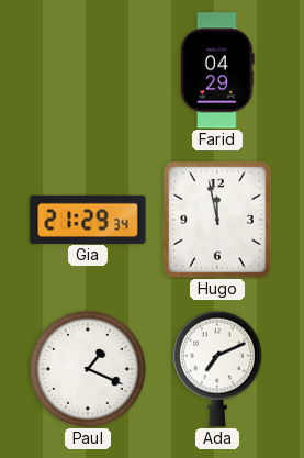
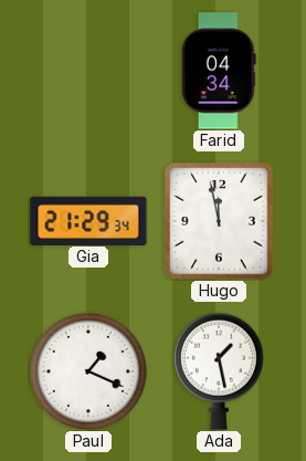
Farid: 04:29 -> 04:34
Ada: 7:11 -> 1:28
